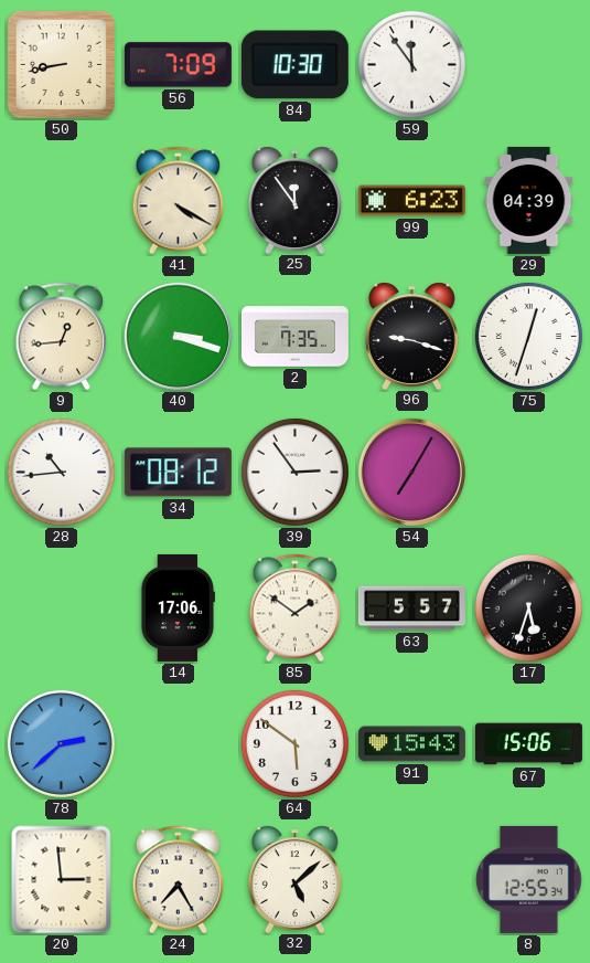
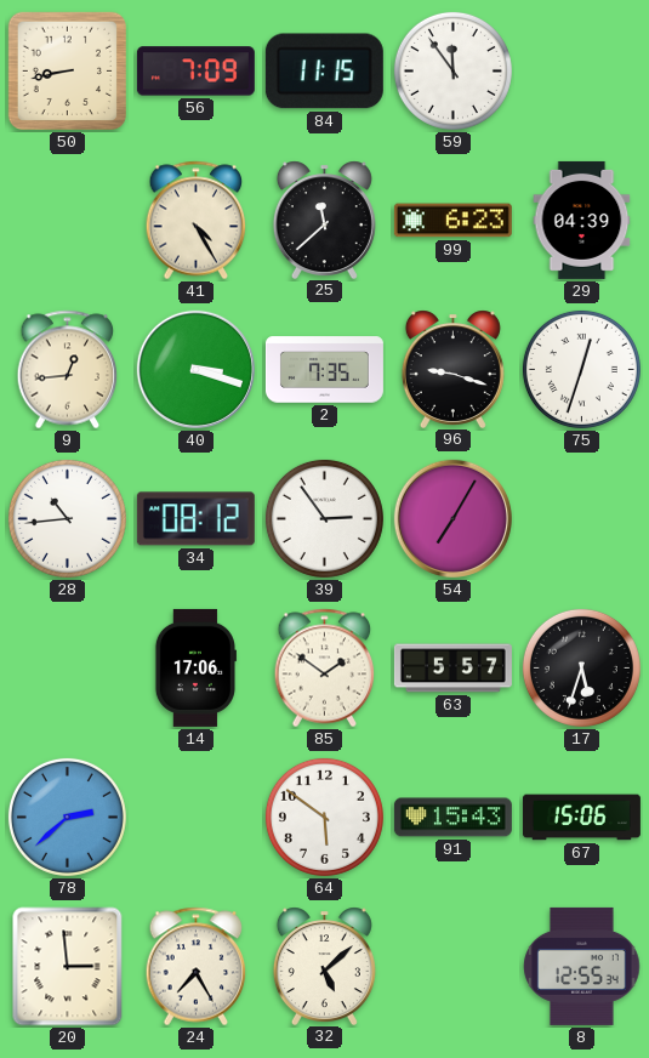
84: 10:30 -> 11:15
41: 4:20 -> 4:25
25: 11:54 -> 11:38
